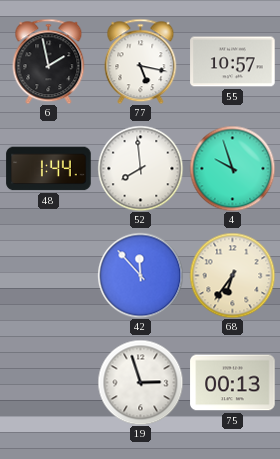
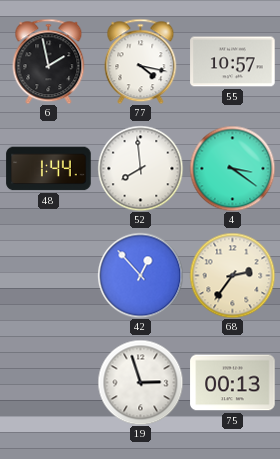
77: 5:17 -> 4:17
4: 9:57 -> 3:21
42: 11:53 -> 12:53
68: 6:36 -> 2:36
